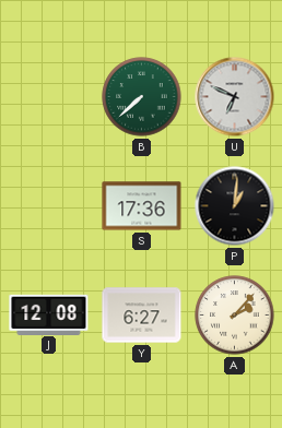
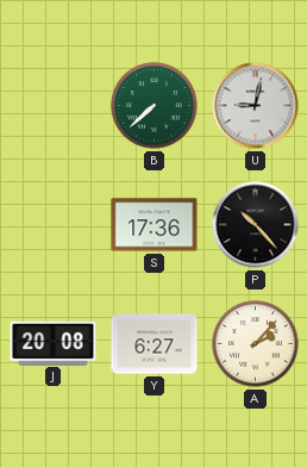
U: 6:49 -> 9:02
P: 1:01 -> 10:23
J: 12:08 -> 20:08
